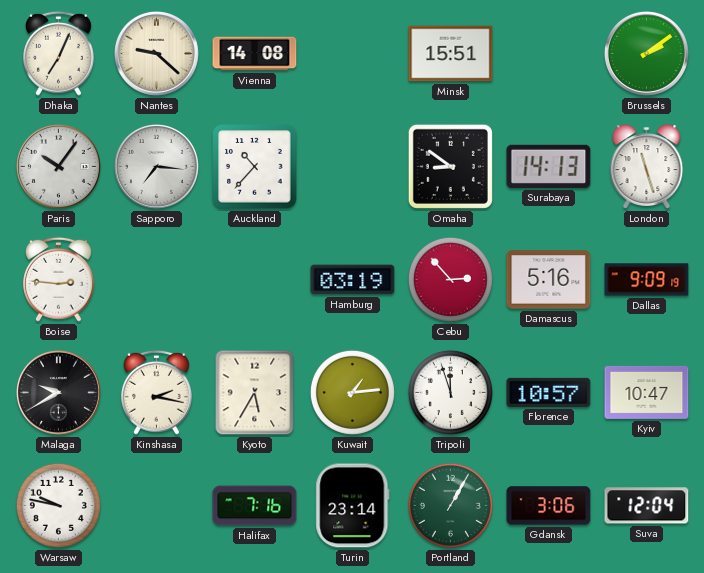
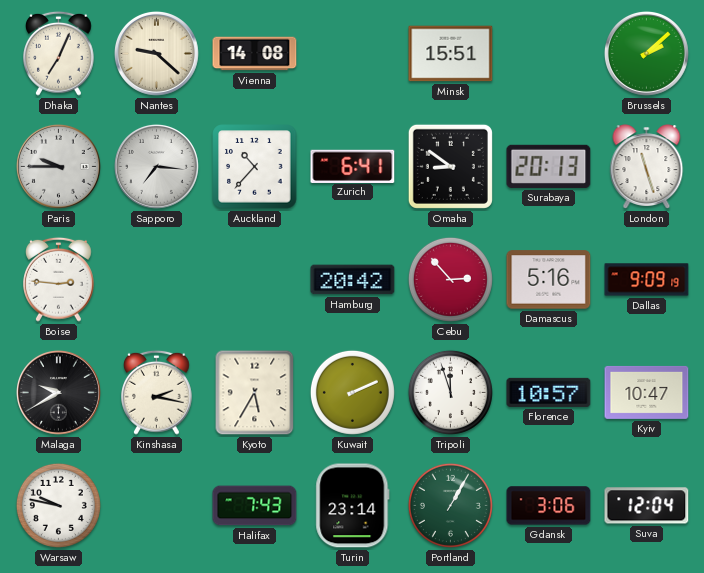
Brussels: 2:09 -> 2:08
Paris: 10:06 -> 9:45
Zurich: none -> 6:41
Surabaya: 14:13 -> 20:13
Hamburg: 03:19 -> 20:42
Kuwait: 1:14 -> 2:11
Halifax: 7:16 -> 7:43
